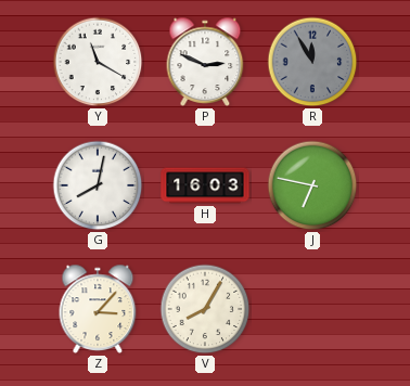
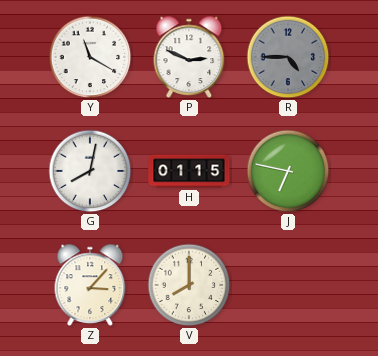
R: 11:55 -> 4:45
H: 16:03 -> 01:15
V: 8:05 -> 8:00
